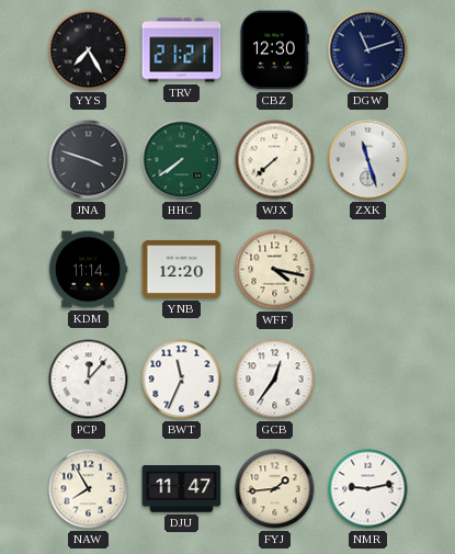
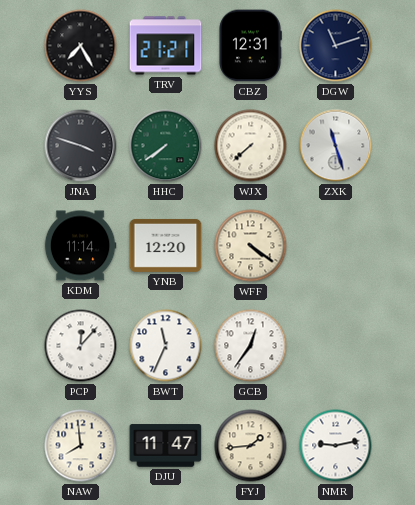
CBZ: 12:30 -> 12:31
WFF: 4:17 -> 4:21
NAW: 7:55 -> 7:59
